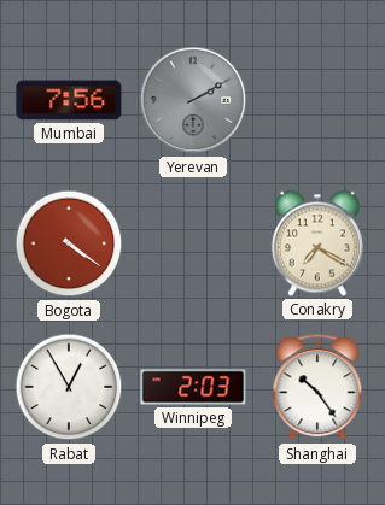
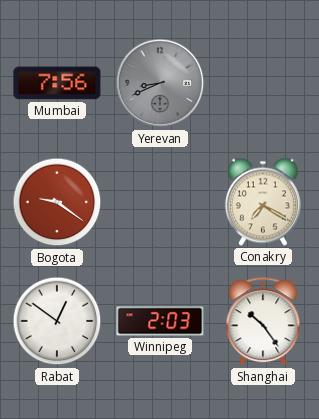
Yerevan: 2:10 -> 8:41
Bogota: 4:21 -> 9:21
Rabat: 12:55 -> 12:51
